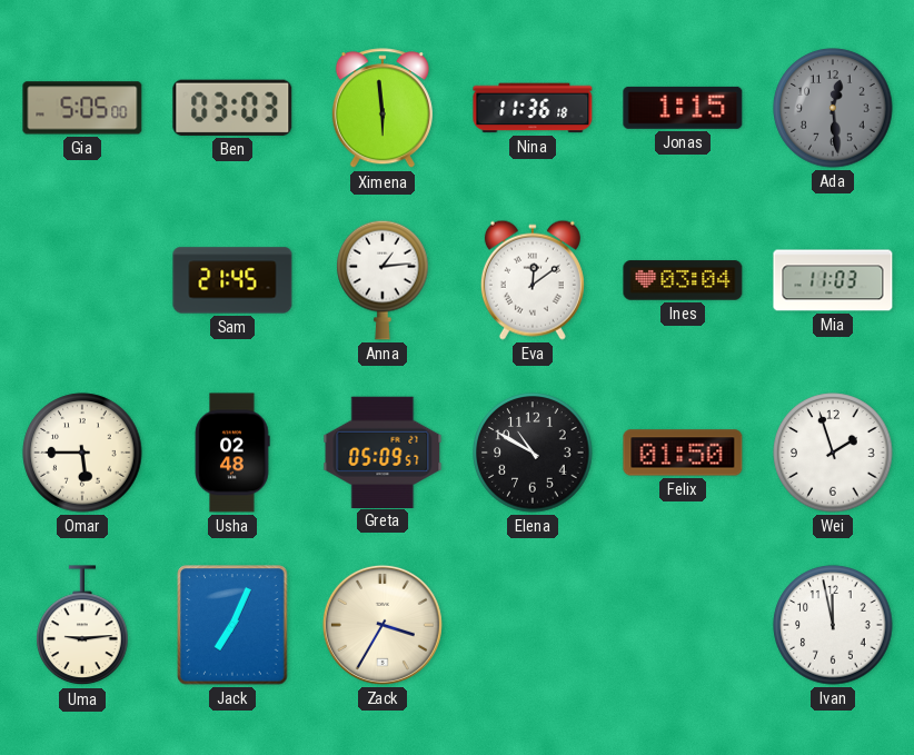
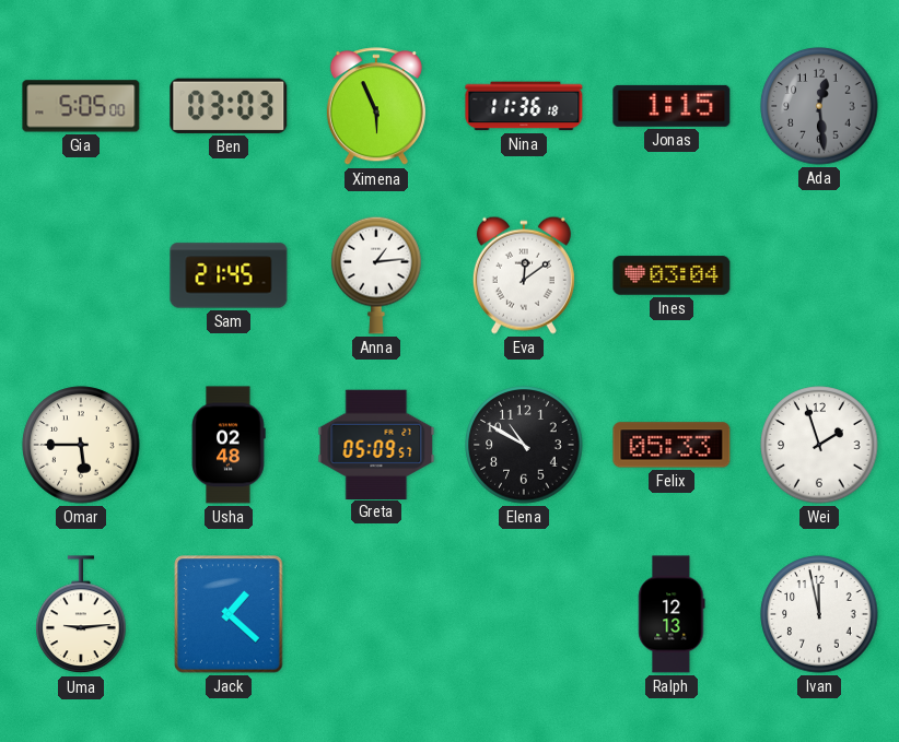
Ximena: 5:59 -> 5:56
Mia: 11:03 -> none
Felix: 01:50 -> 05:33
Jack: 7:04 -> 1:22
Zack: 3:35 -> none
Ralph: none -> 12:13
